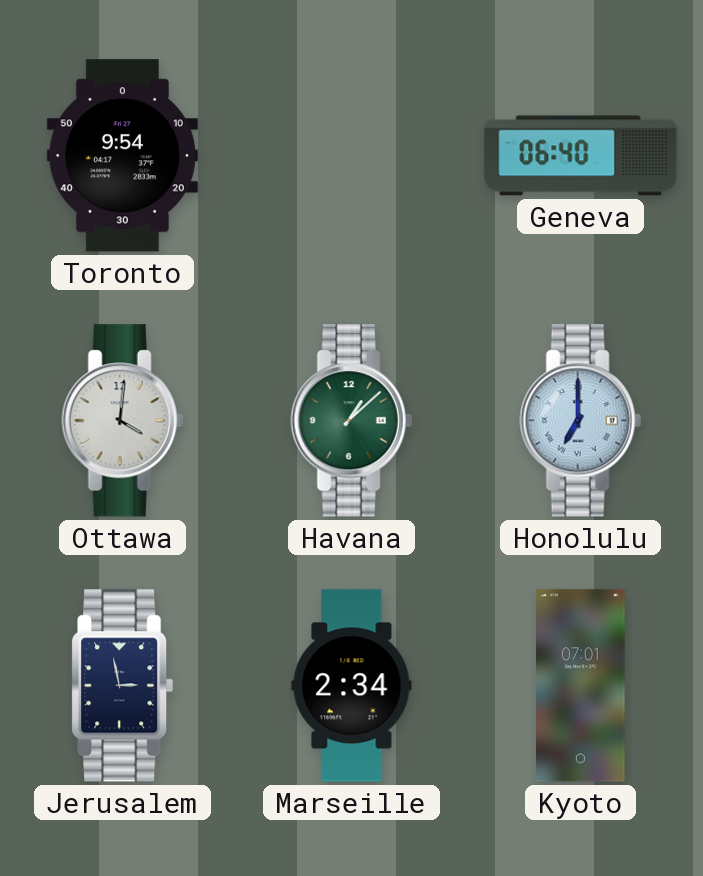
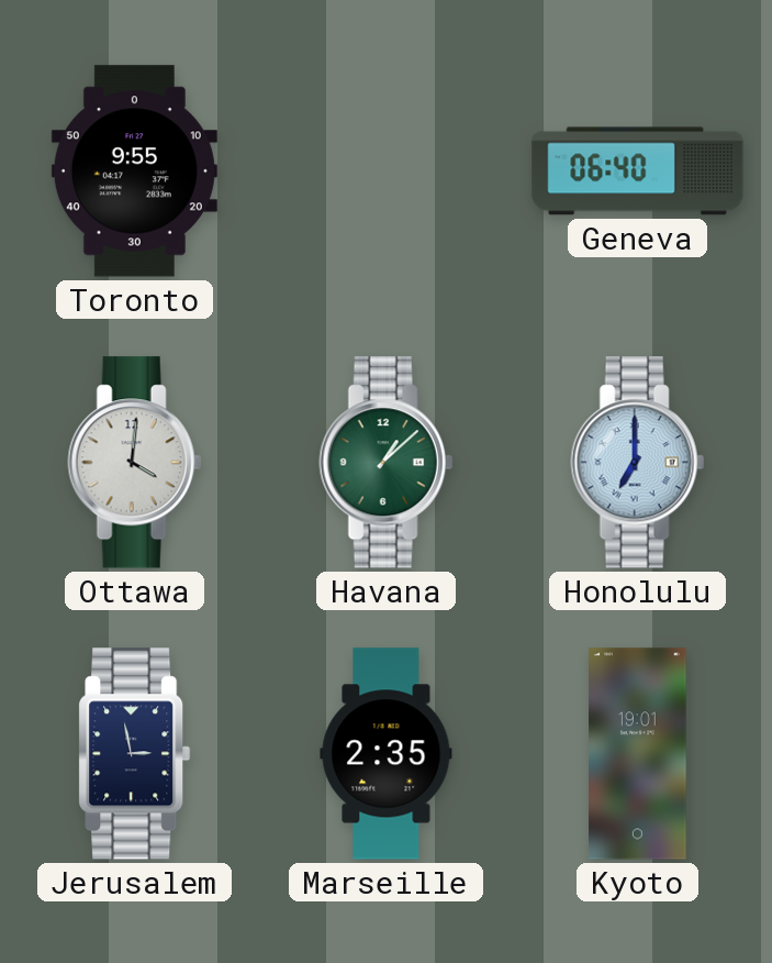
Toronto: 9:54 -> 9:55
Marseille: 2:34 -> 2:35
Kyoto: 07:01 -> 19:01
